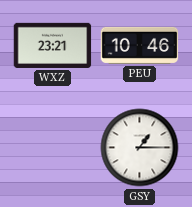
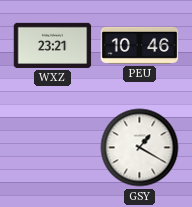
GSY: 1:15 -> 1:20
